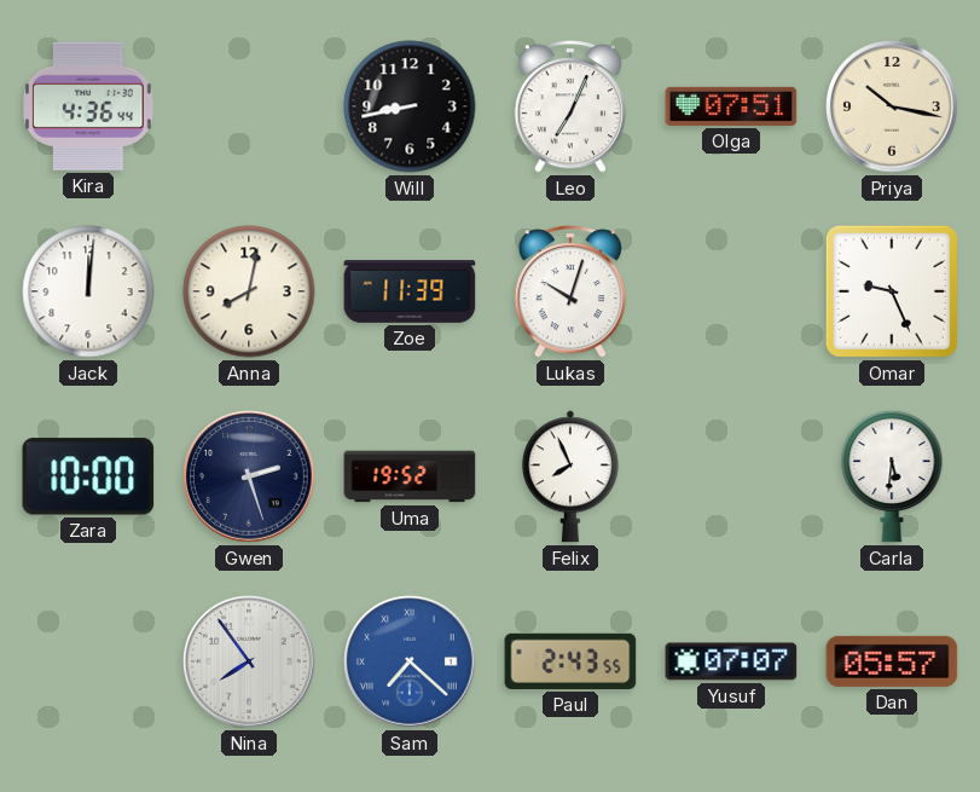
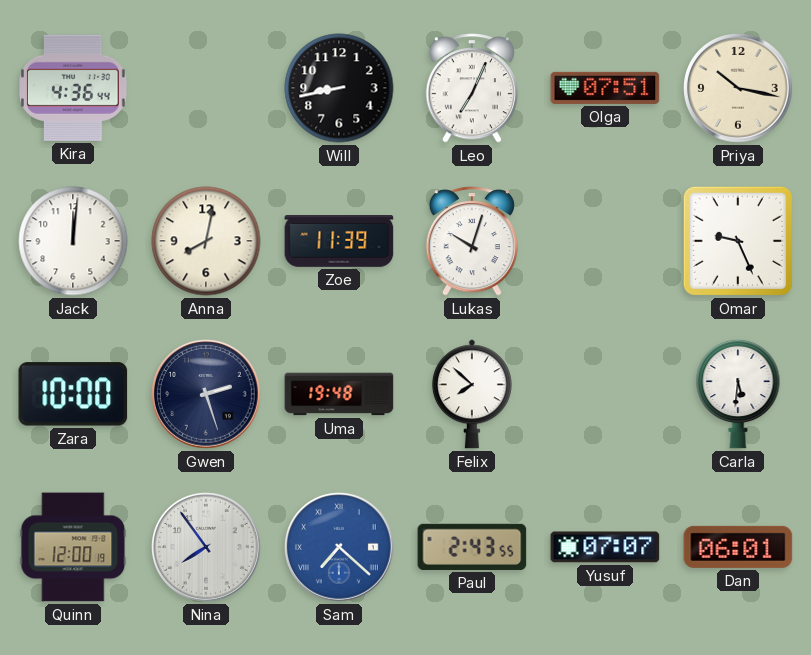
Uma: 19:52 -> 19:48
Felix: 7:56 -> 7:52
Quinn: none -> 12:00
Dan: 05:57 -> 06:01
